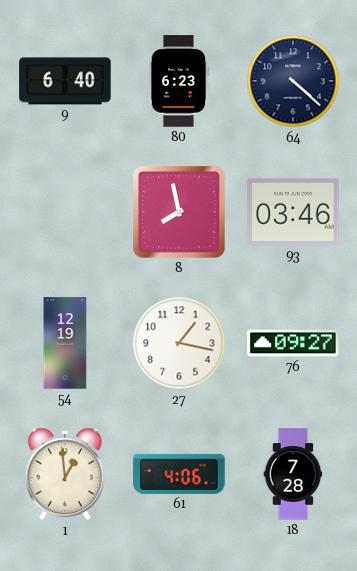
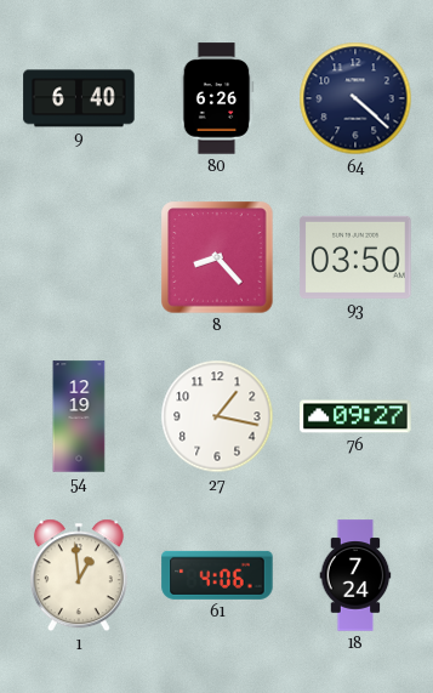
80: 6:23 -> 6:26
8: 7:58 -> 8:23
93: 03:46 -> 03:50
18: 7:28 -> 7:24
